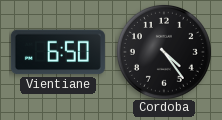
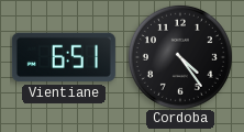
Vientiane: 6:50 -> 6:51
